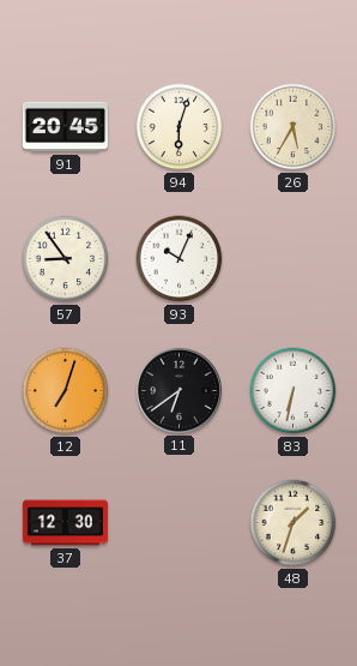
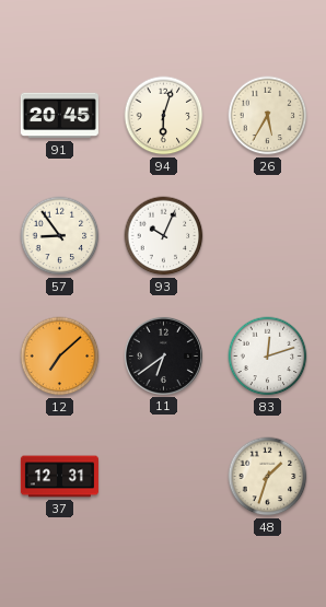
12: 7:03 -> 7:08
83: 6:32 -> 12:12
37: 12:30 -> 12:31
